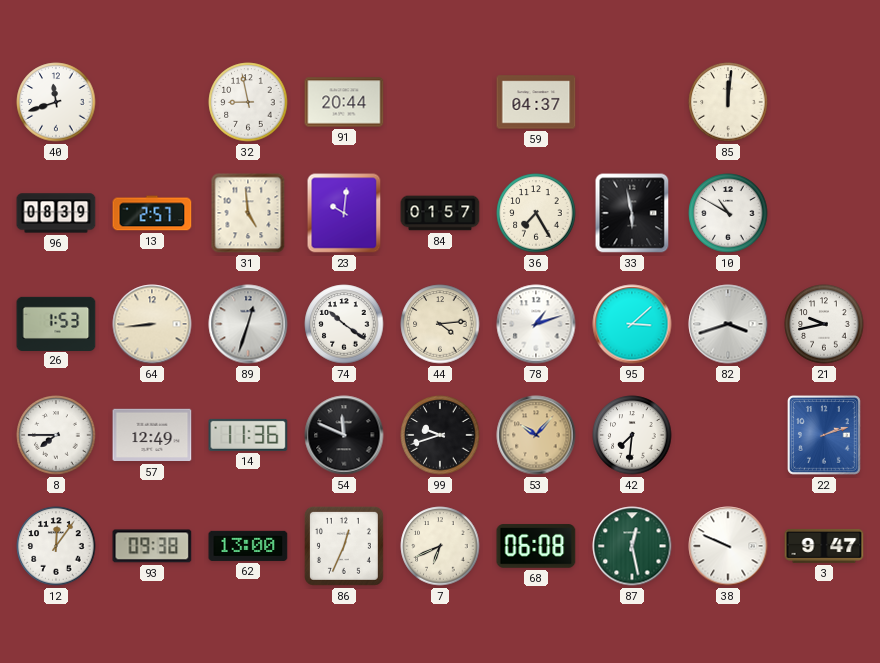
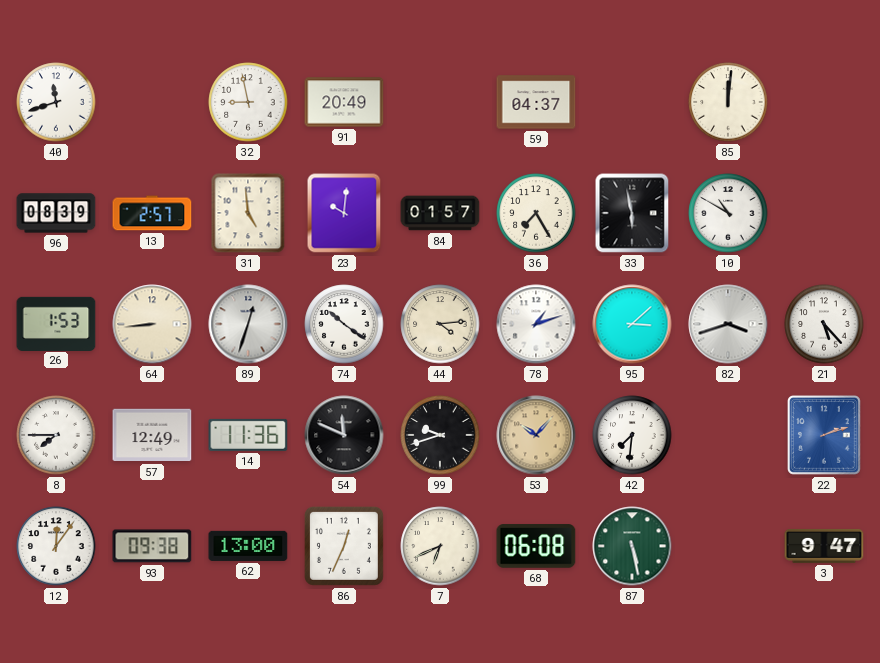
91: 20:44 -> 20:49
21: 9:43 -> 5:23
87: 12:28 -> 5:28
38: 9:49 -> none
